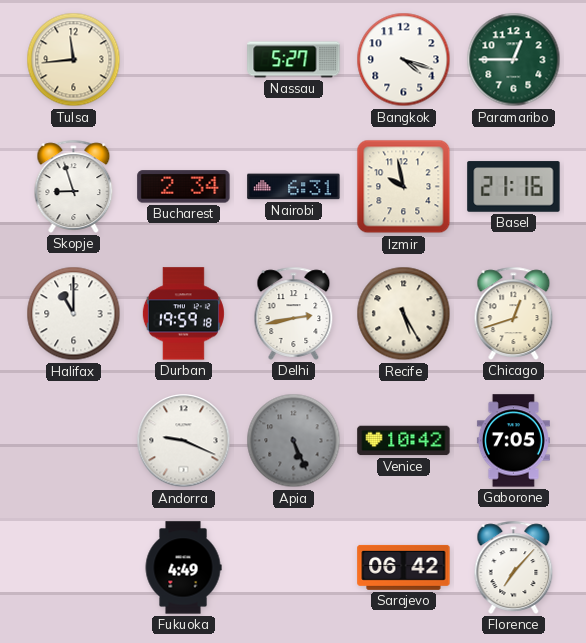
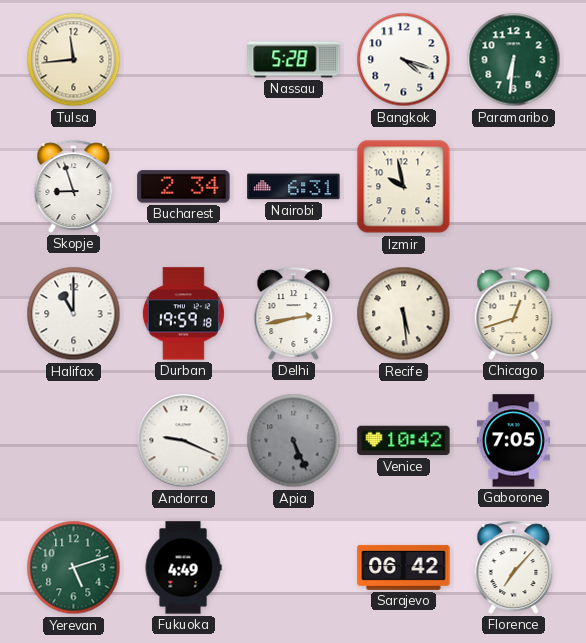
Nassau: 5:27 -> 5:28
Paramaribo: 12:45 -> 6:31
Basel: 21:16 -> none
Recife: 5:25 -> 5:29
Yerevan: none -> 5:12
